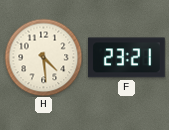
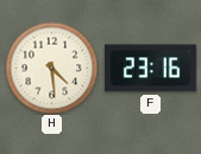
F: 23:21 -> 23:16
